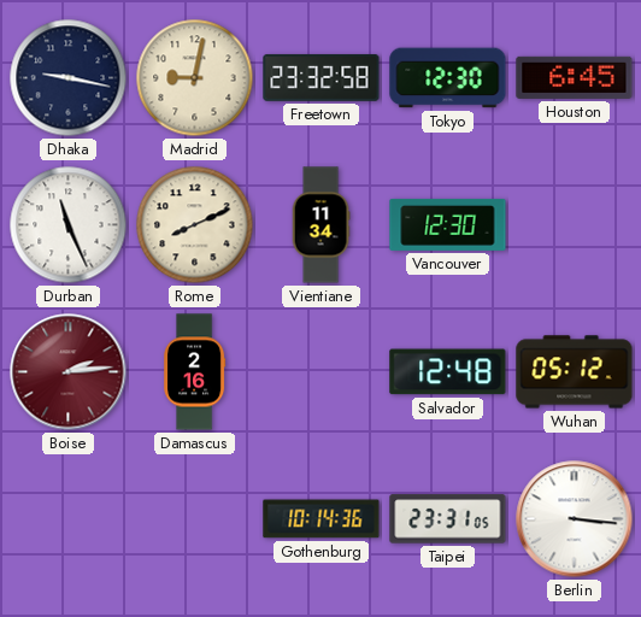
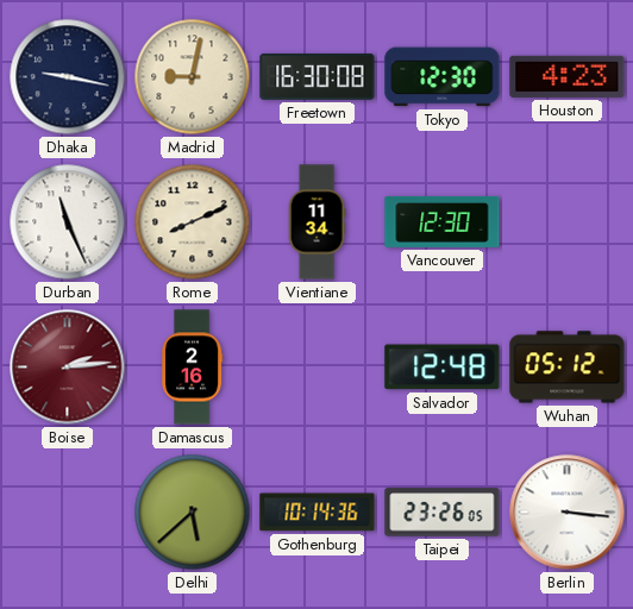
Freetown: 23:32 -> 16:30
Houston: 6:45 -> 4:23
Delhi: none -> 5:38
Taipei: 23:31 -> 23:26
